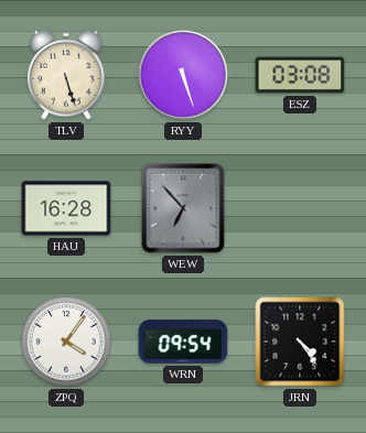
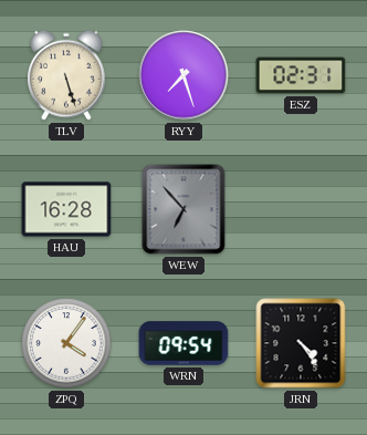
RYY: 5:27 -> 7:27
ESZ: 03:08 -> 02:31
